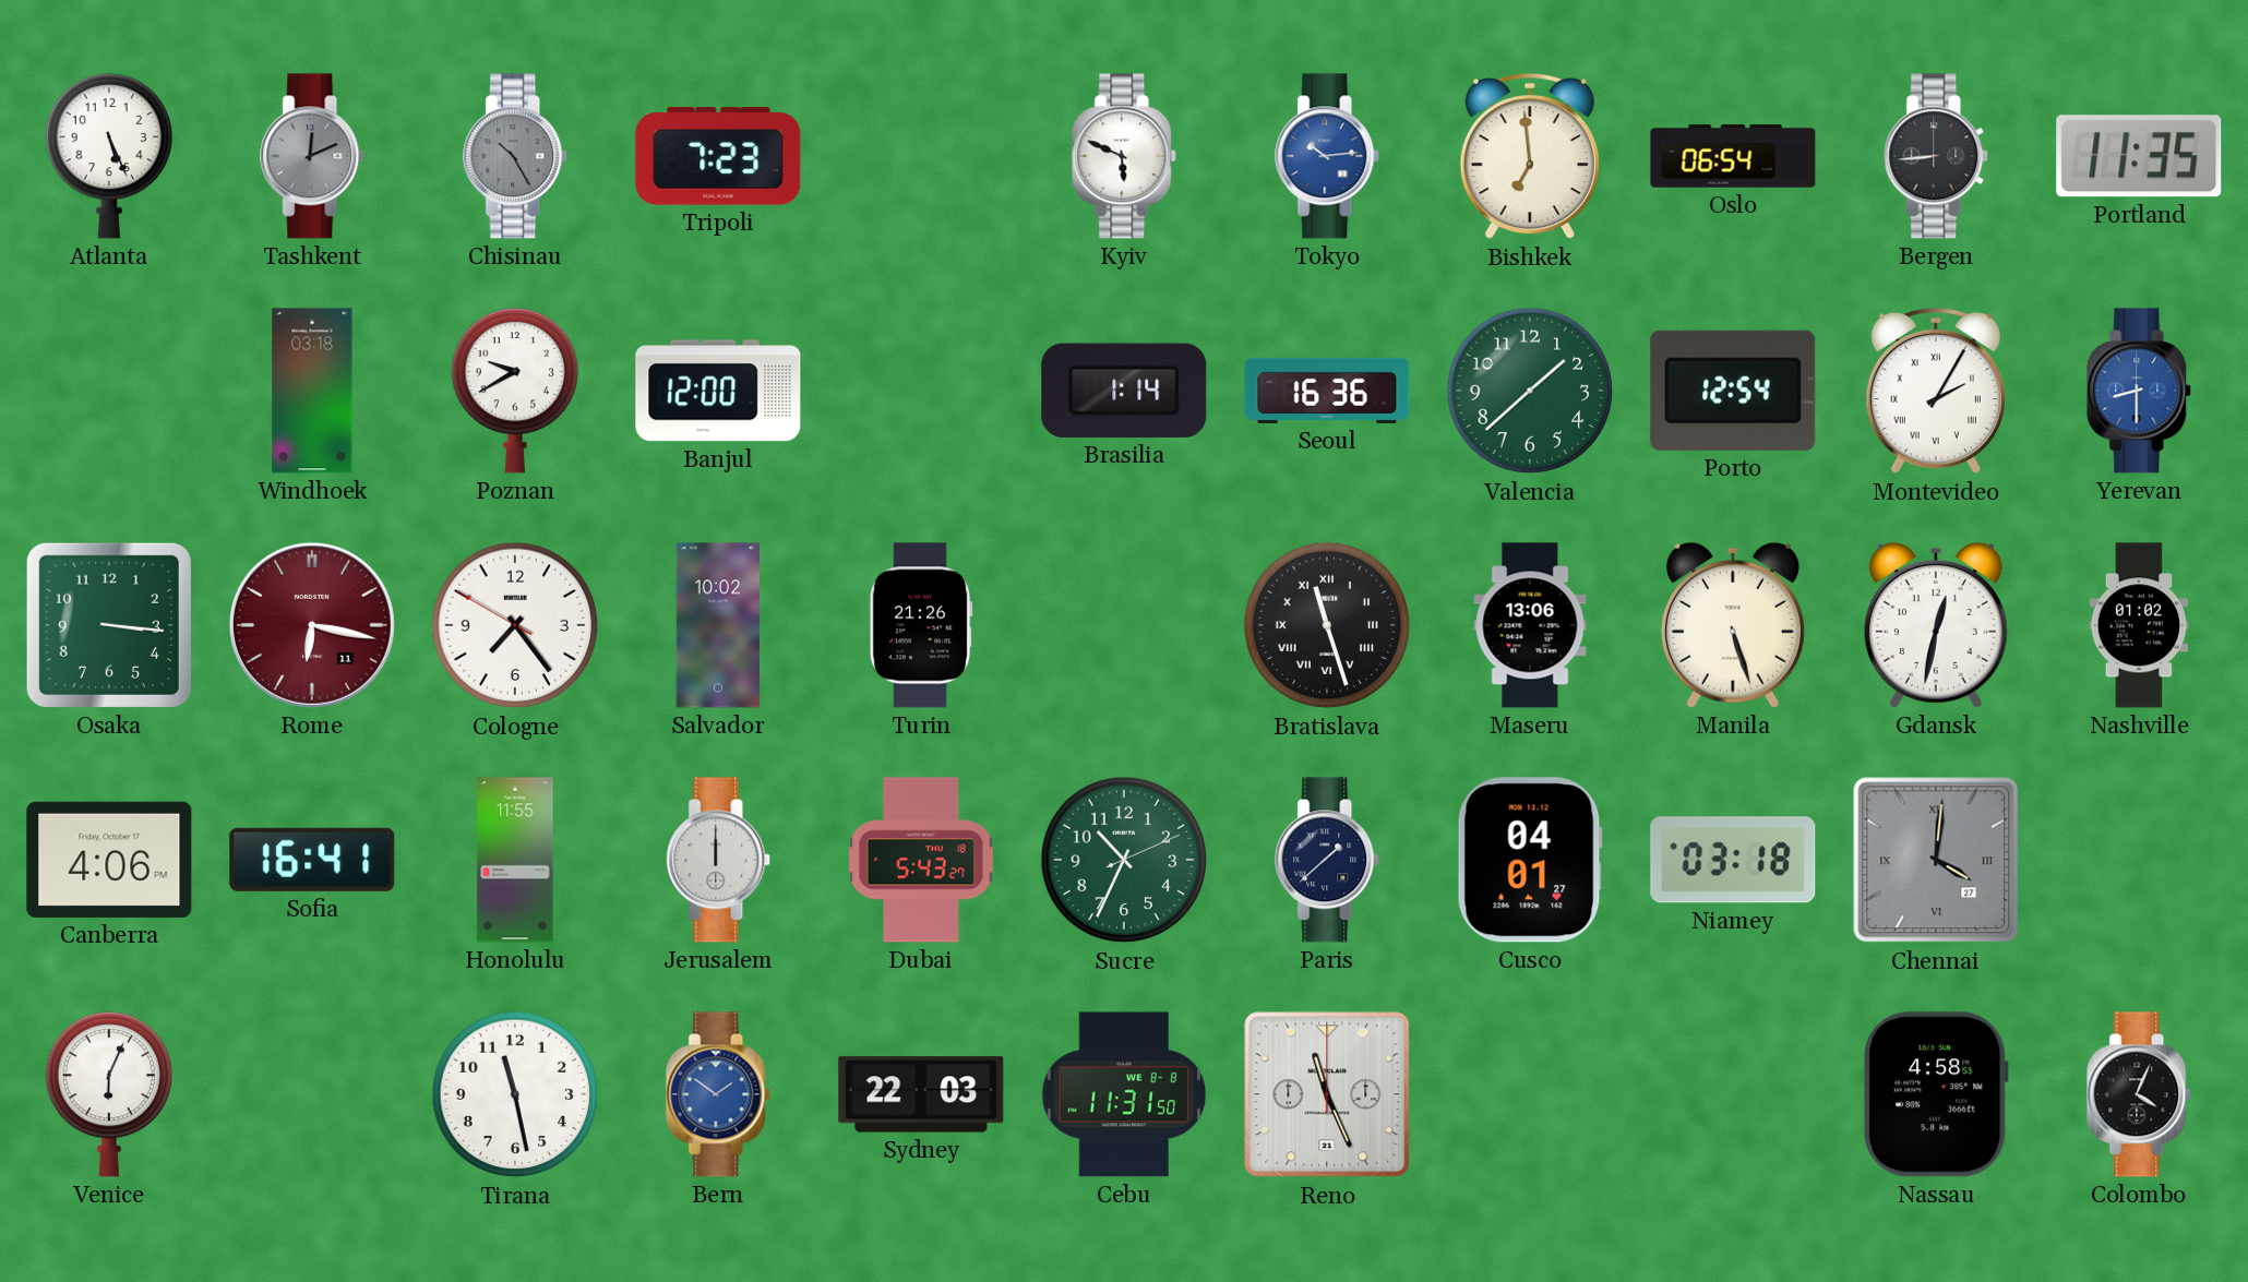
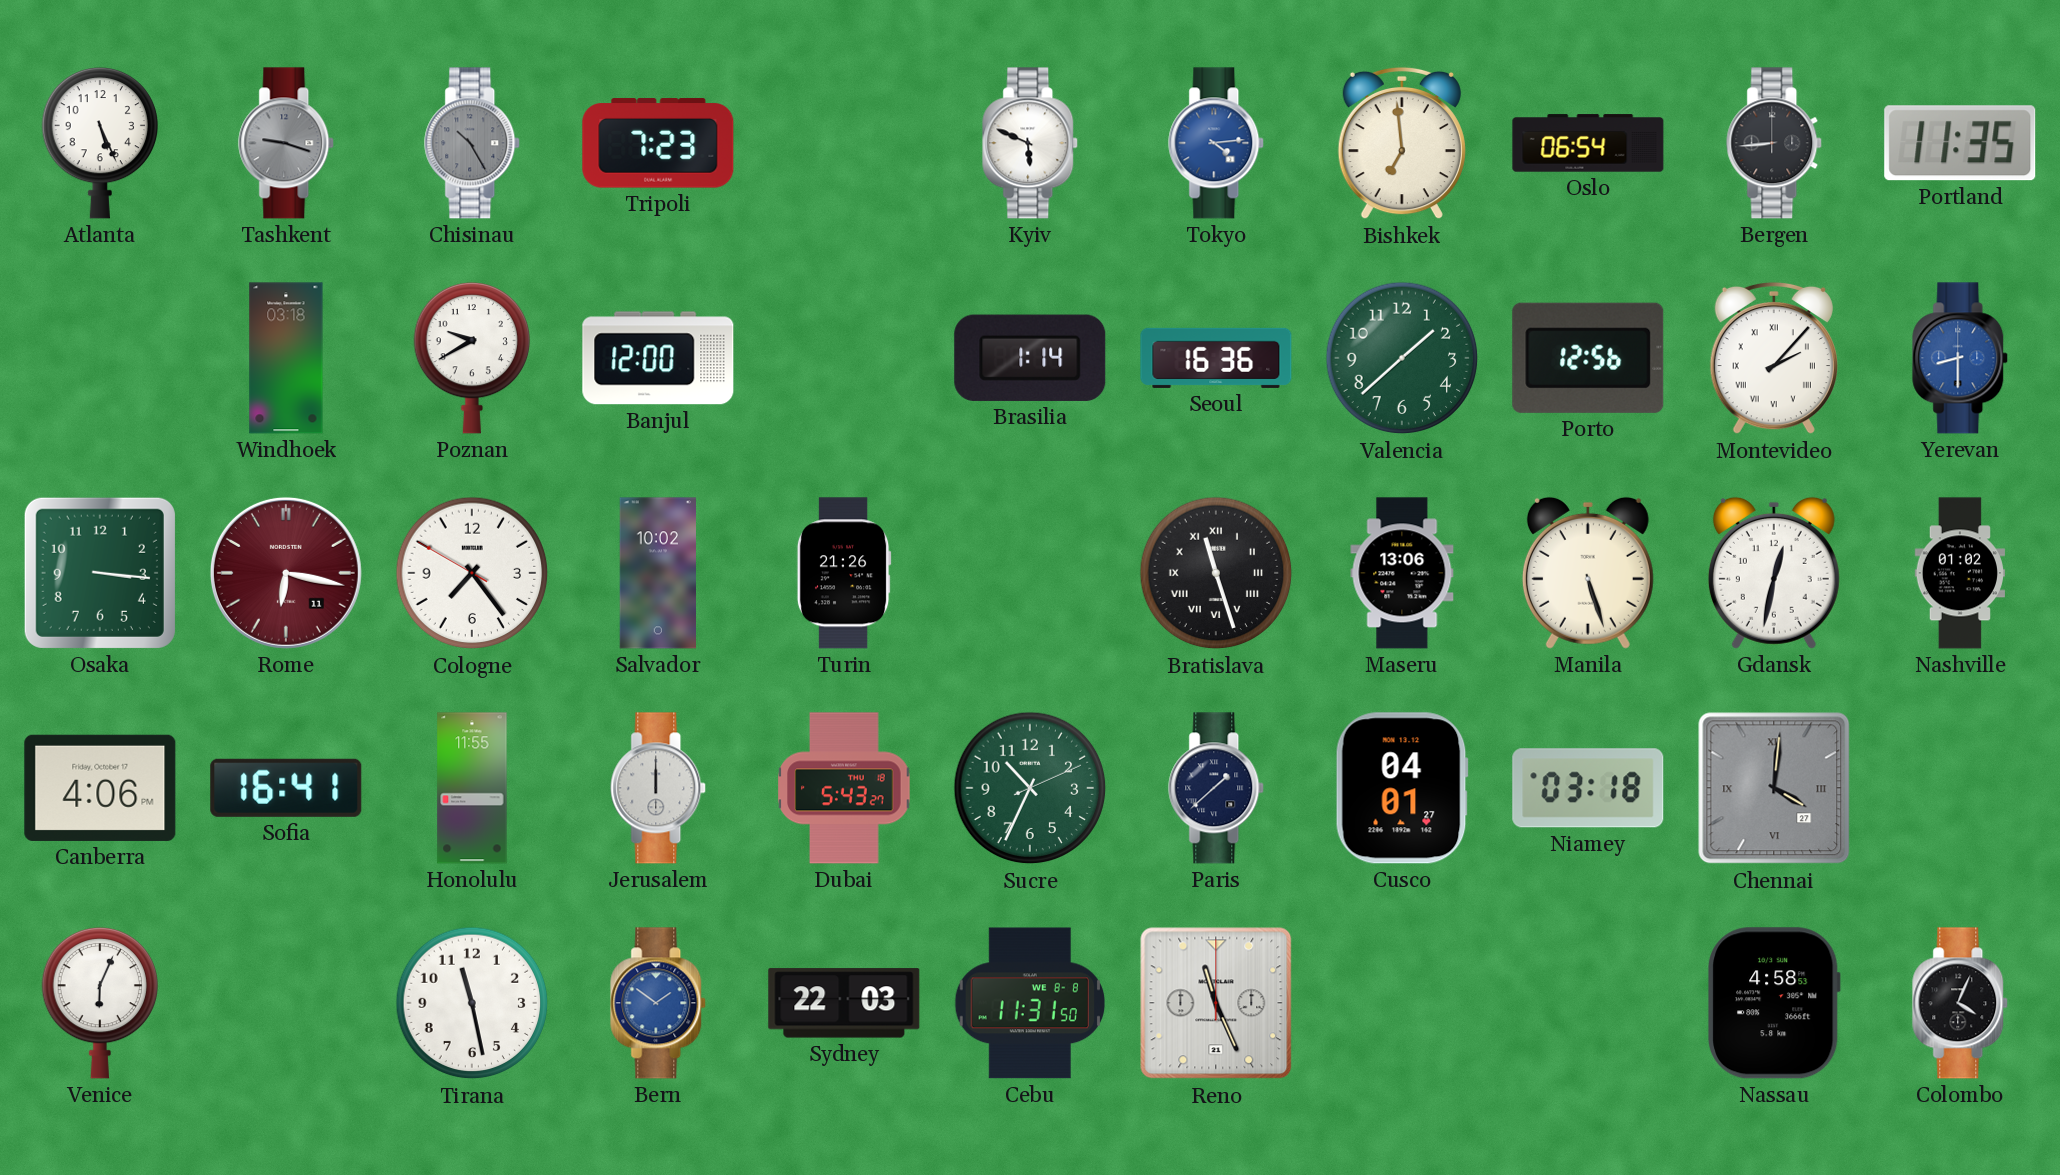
Tashkent: 12:11 -> 9:18
Tokyo: 10:14 -> 4:14
Porto: 12:54 -> 12:56
Montevideo: 2:05 -> 2:07
